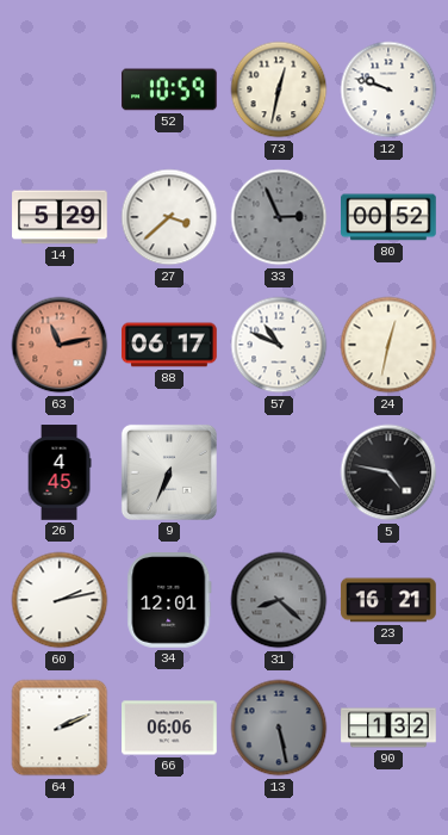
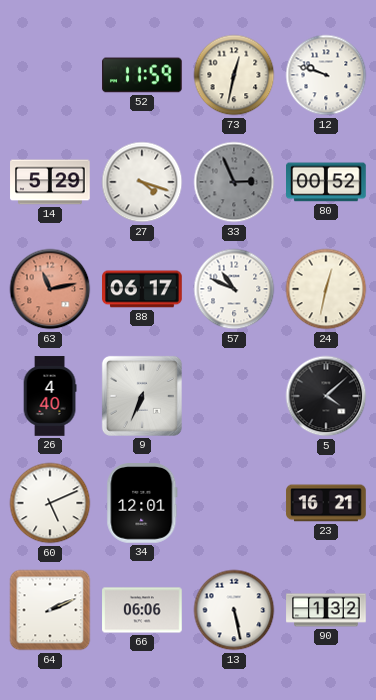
52: 10:59 -> 11:59
27: 3:38 -> 4:18
26: 4:45 -> 4:40
5: 4:47 -> 4:08
60: 2:13 -> 5:11
31: 8:22 -> none
13 dial: grey -> white
